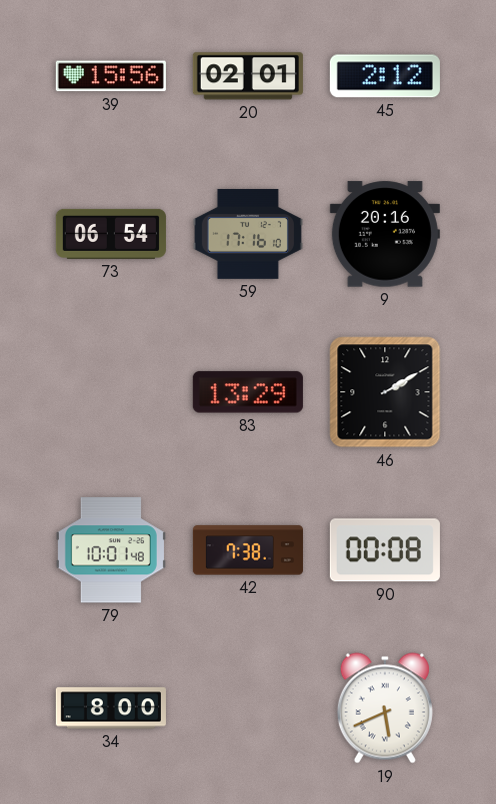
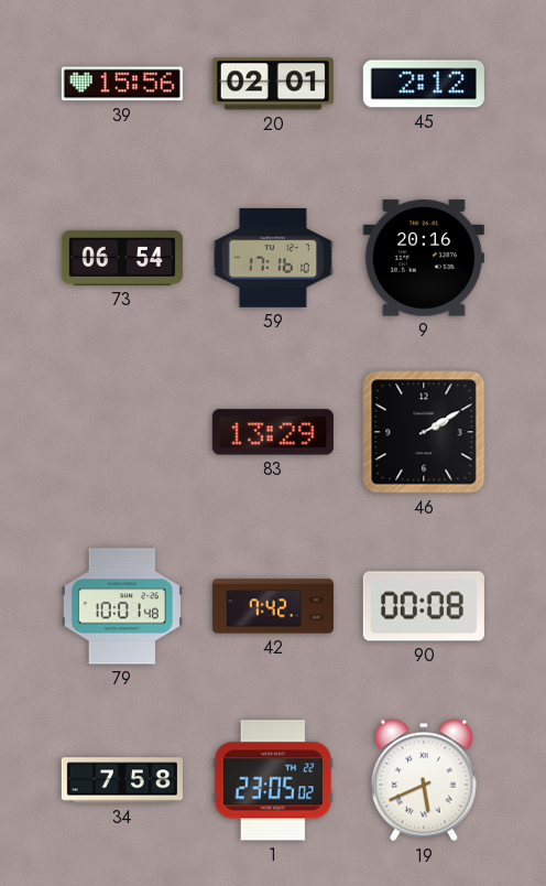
42: 7:38 -> 7:42
34: 8:00 -> 7:58
1: none -> 23:05
